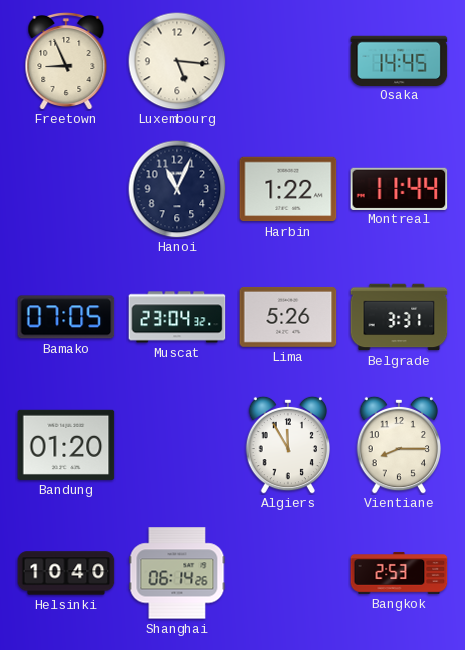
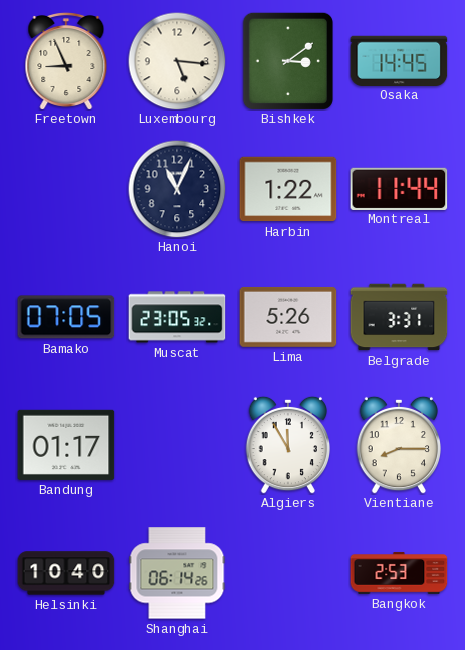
Bishkek: none -> 3:09
Muscat: 23:04 -> 23:05
Bandung: 01:20 -> 01:17
